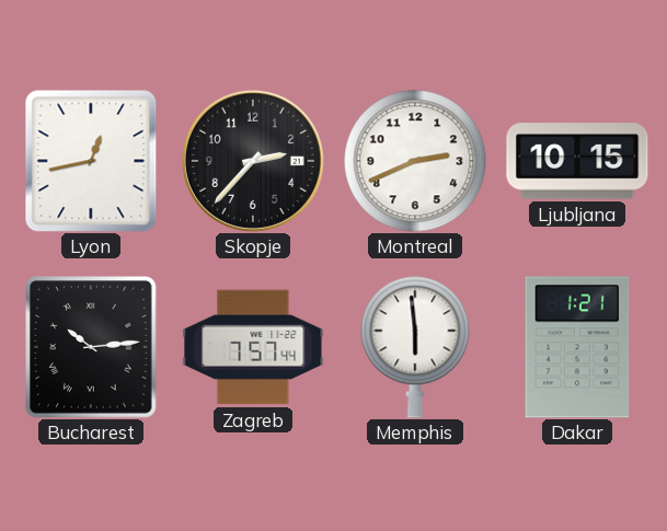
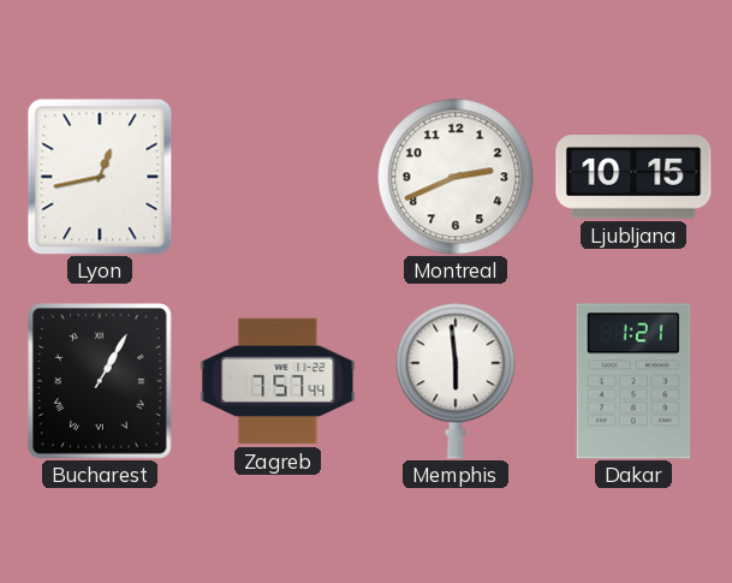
Skopje: 2:37 -> none
Bucharest: 10:14 -> 1:05
